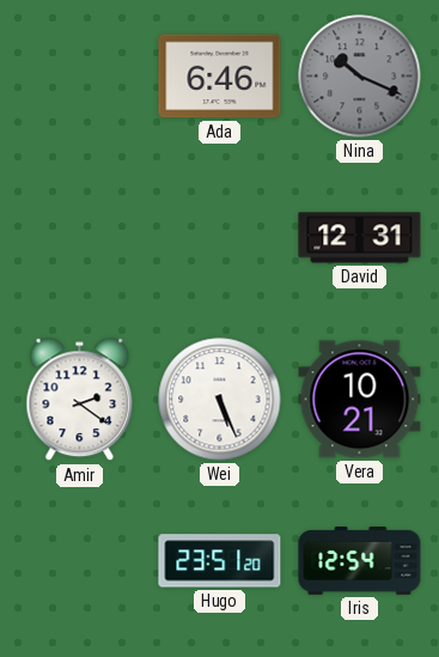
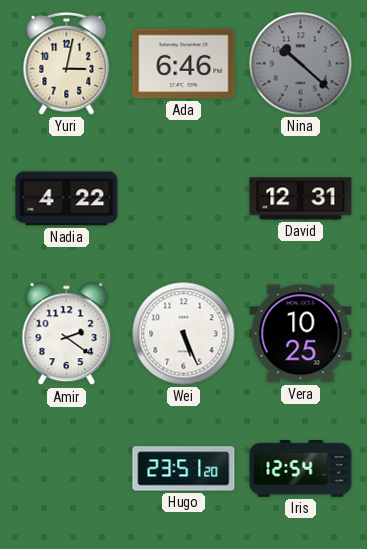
Yuri: none -> 3:02
Nina: 10:19 -> 10:22
Nadia: none -> 4:22
Vera: 10:21 -> 10:25
